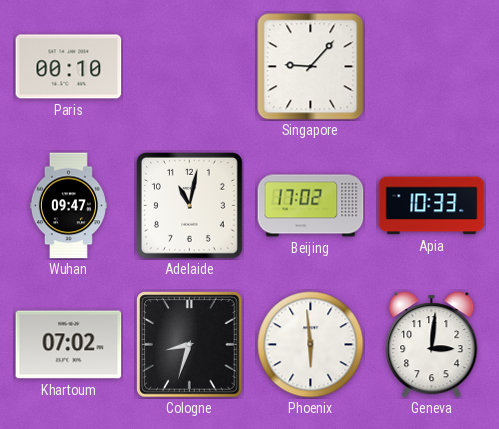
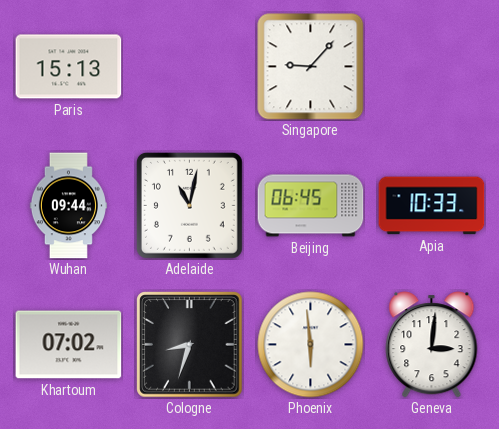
Paris: 00:10 -> 15:13
Wuhan: 09:47 -> 09:44
Beijing: 17:02 -> 06:45
